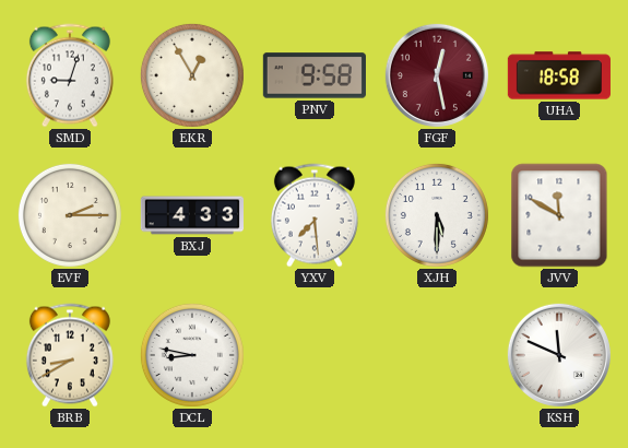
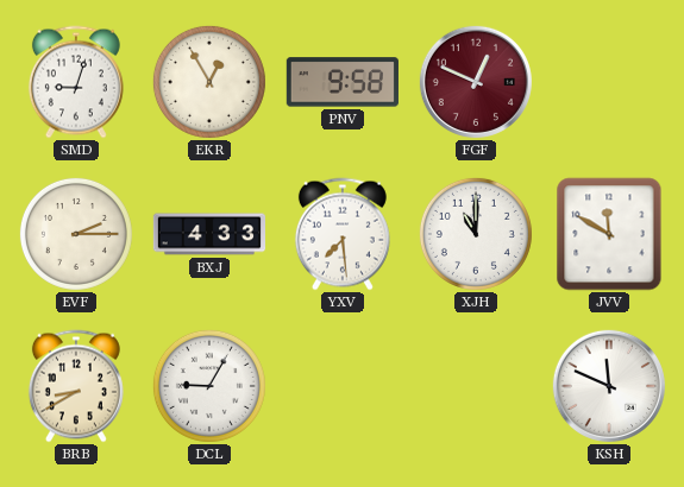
FGF: 12:28 -> 12:49
UHA: 18:58 -> none
XJH: 5:30 -> 11:00
DCL: 8:47 -> 9:05
